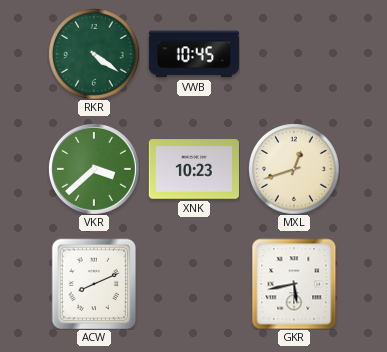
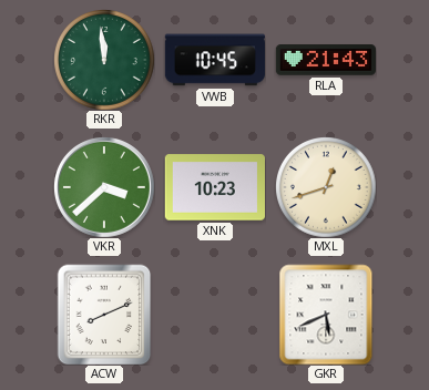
RKR: 4:21 -> 11:59
RLA: none -> 21:43
GKR: 5:43 -> 5:41
